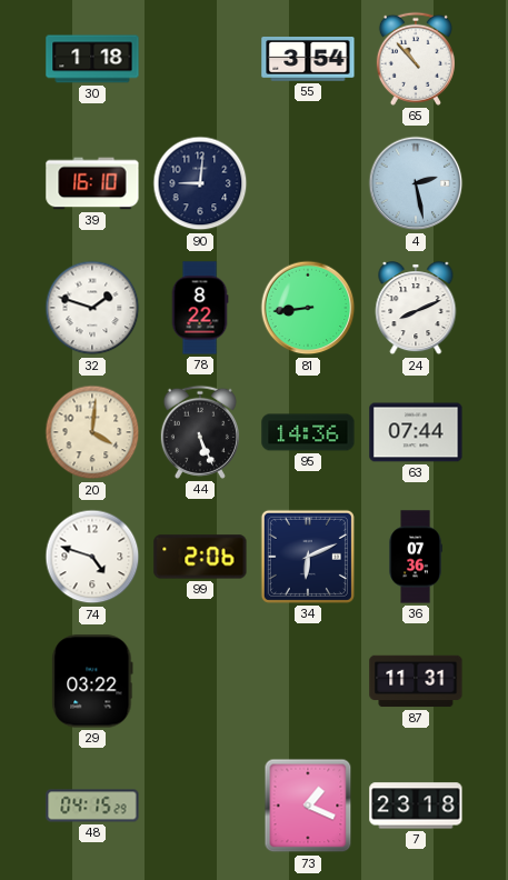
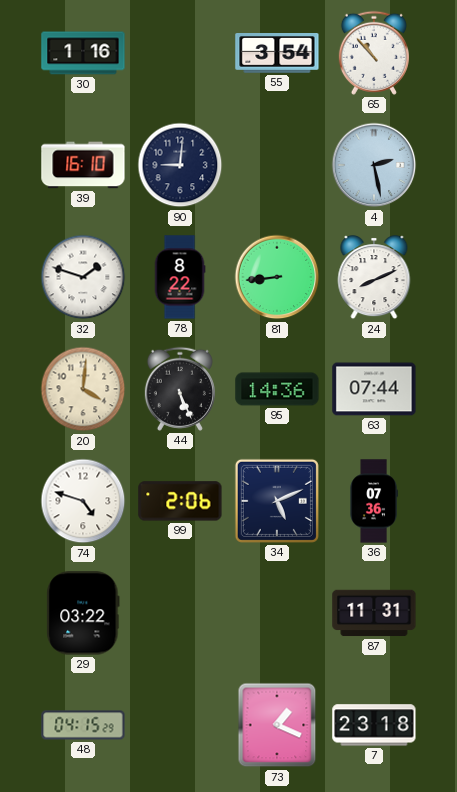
30: 1:18 -> 1:16
34: 6:11 -> 5:11
